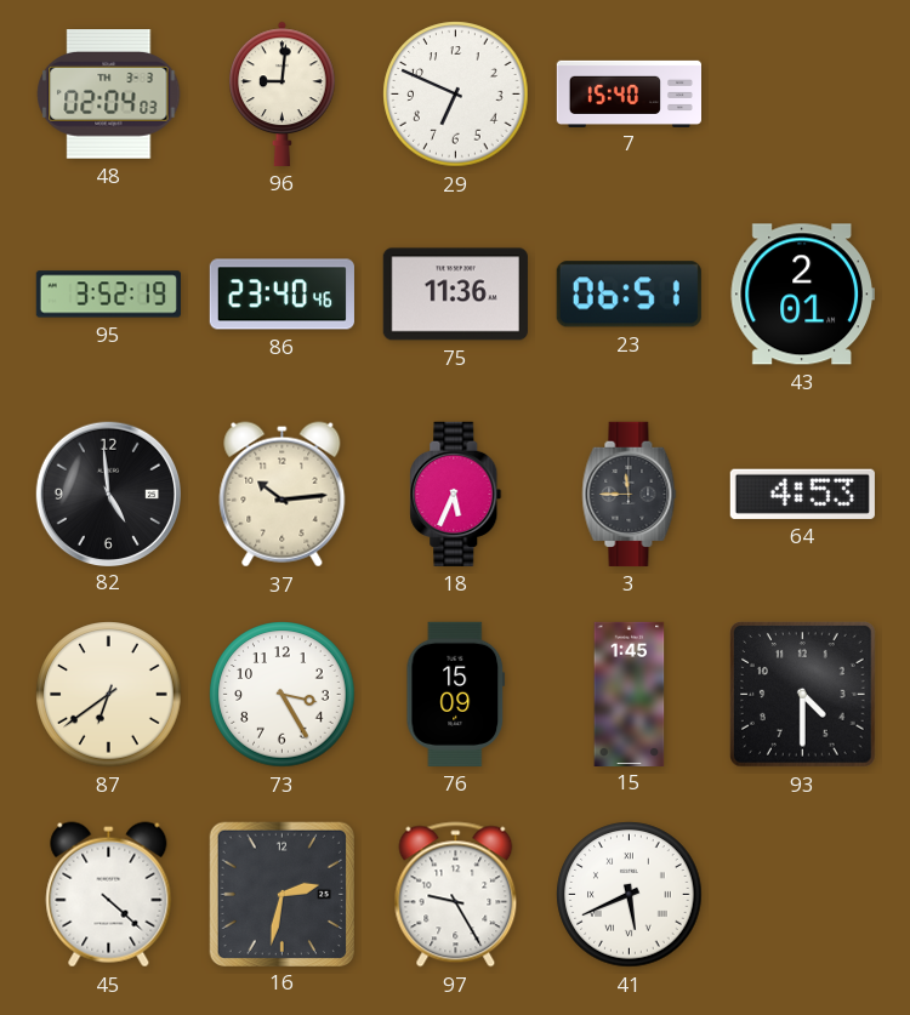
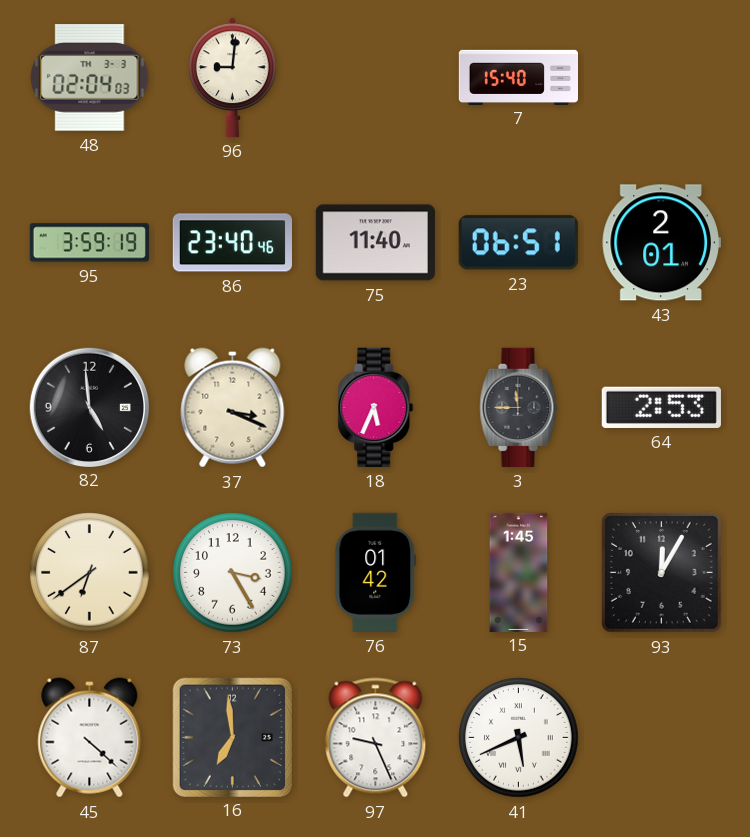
29: 6:49 -> none
95: 3:52 -> 3:59
75: 11:36 -> 11:40
37: 10:14 -> 3:19
64: 4:53 -> 2:53
76: 15:09 -> 01:42
93: 4:30 -> 12:05
16: 2:32 -> 6:59
97: 9:25 -> 9:26
